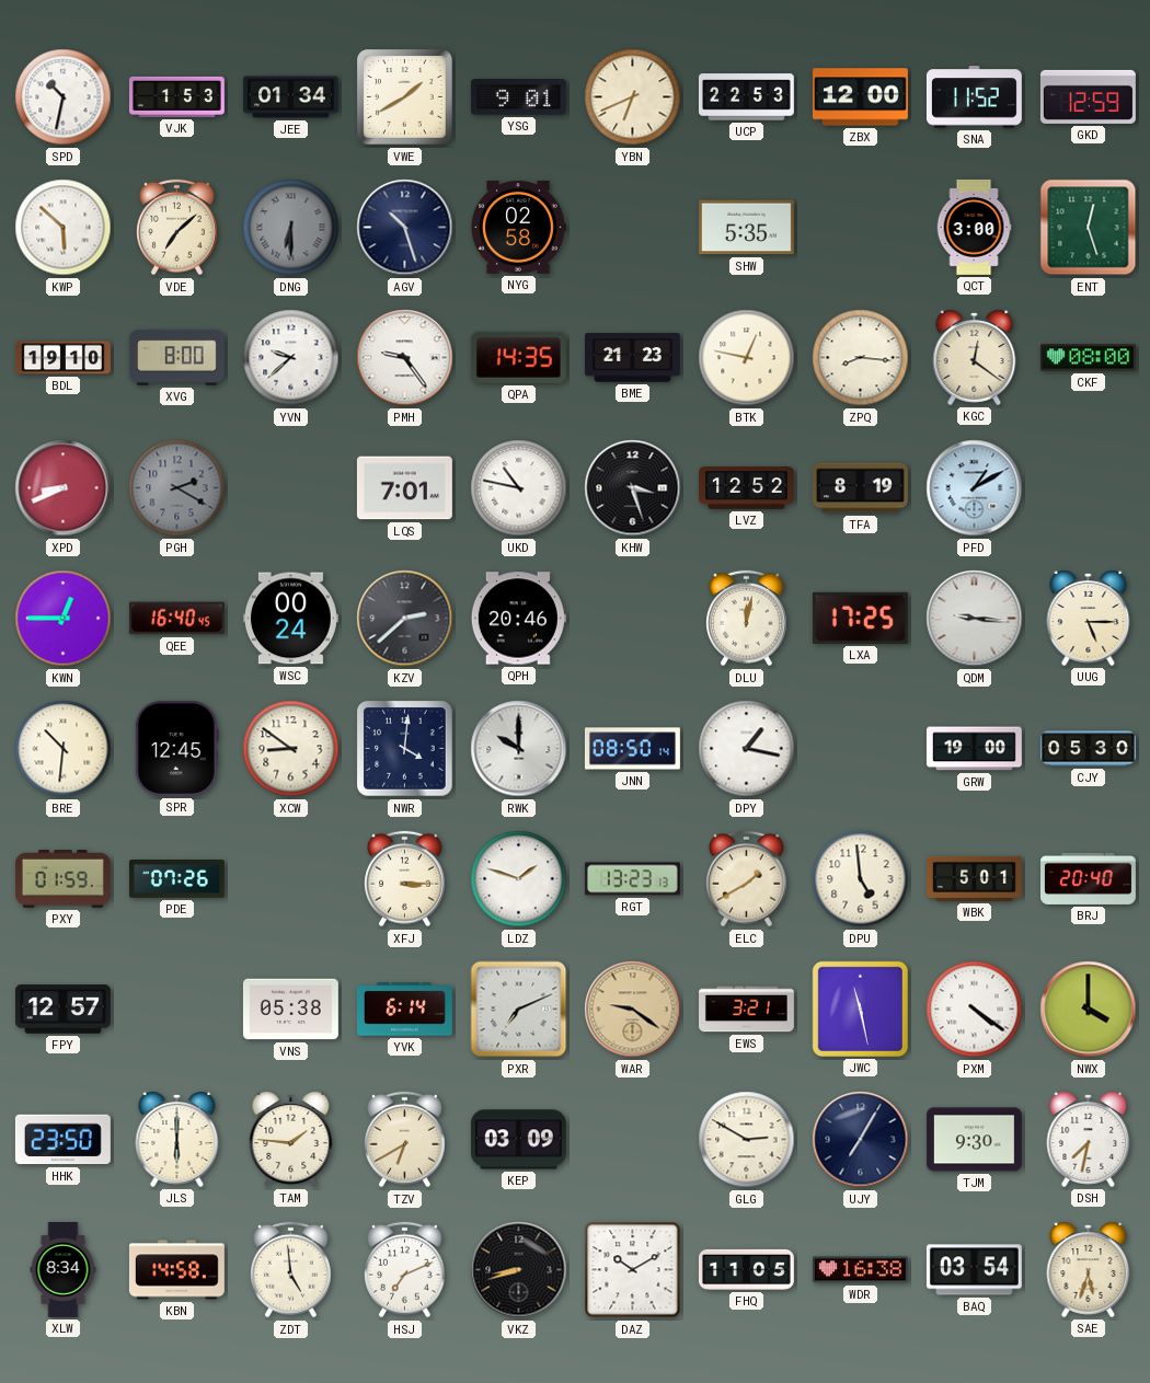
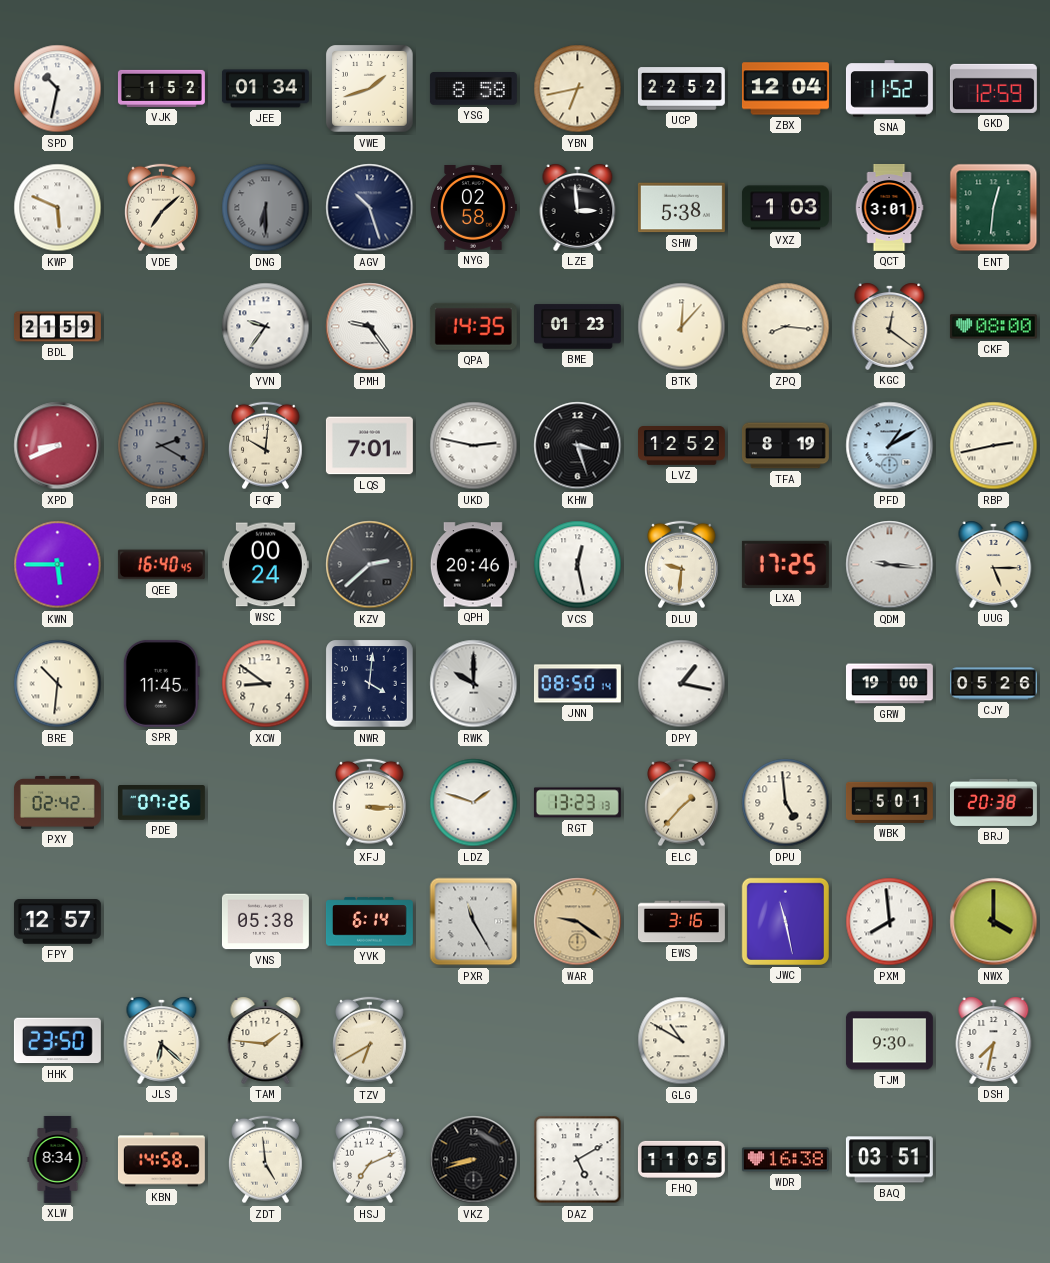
VJK: 1:53 -> 1:52
VWE: 1:40 -> 1:42
YSG: 9:01 -> 8:58
YBN: 6:41 -> 6:43
UCP: 22:53 -> 22:52
ZBX: 12:00 -> 12:04
KWP: 5:52 -> 5:49
LZE: none -> 2:59
SHW: 5:35 -> 5:38
VXZ: none -> 1:03
QCT: 3:00 -> 3:01
ENT: 12:27 -> 12:31
BDL: 19:10 -> 21:59
XVG: 8:00 -> none
YVN: 9:38 -> 9:36
BME: 21:23 -> 01:23
BTK: 12:47 -> 12:07
FQF: none -> 10:01
UKD: 10:47 -> 2:47
RBP: none -> 2:43
KWN: 12:45 -> 5:45
VCS: none -> 12:28
DLU: 12:02 -> 9:31
SPR: 12:45 -> 11:45
CJY: 05:30 -> 05:26
PXY: 01:59 -> 02:42
ELC: 1:40 -> 1:37
BRJ: 20:40 -> 20:38
PXR: 7:11 -> 11:25
EWS: 3:21 -> 3:16
PXM: 4:21 -> 7:59
JLS: 6:00 -> 6:22
KEP: 03:09 -> none
GLG: 2:50 -> 10:50
UJY: 7:05 -> none
DAZ: 10:10 -> 5:10
BAQ: 03:54 -> 03:51
SAE: 5:33 -> none
